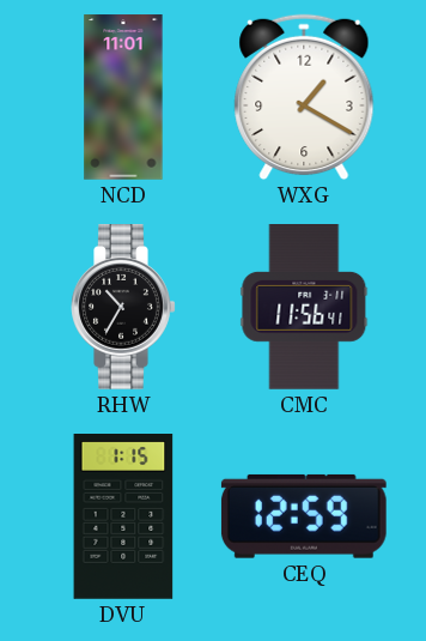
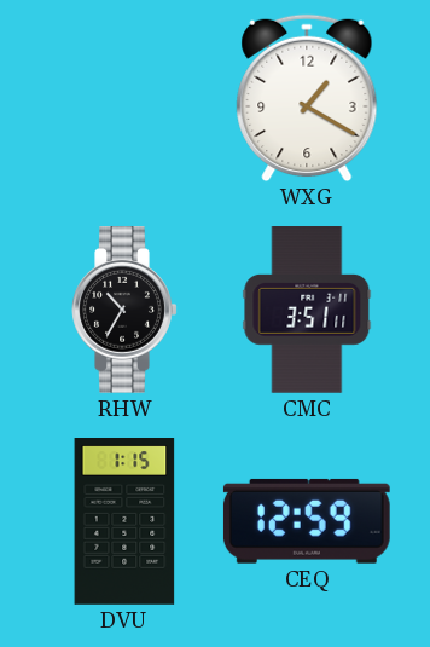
NCD: 11:01 -> none
CMC: 11:56 -> 3:51
